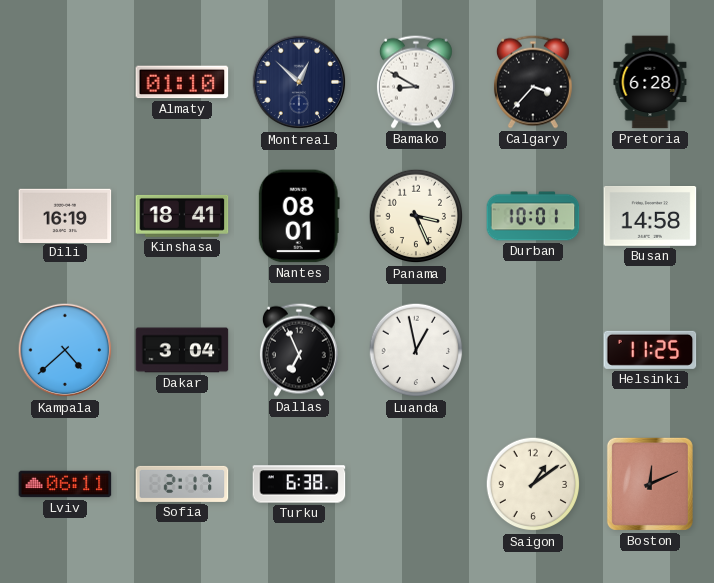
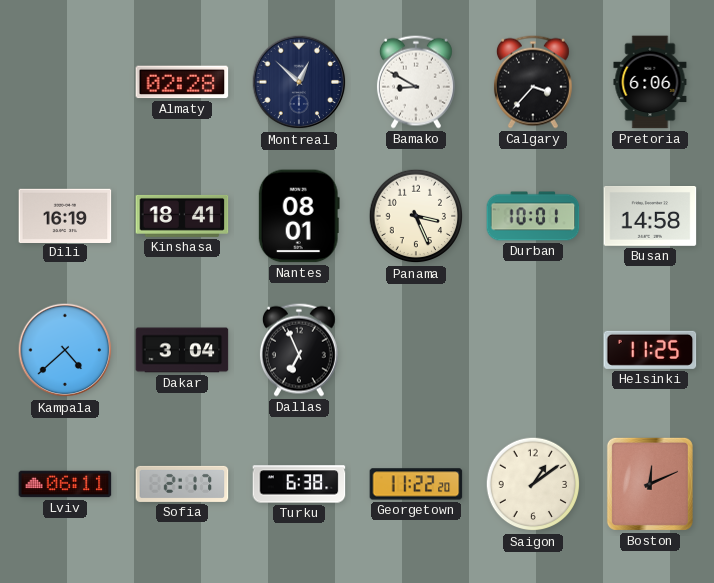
Almaty: 01:10 -> 02:28
Pretoria: 6:28 -> 6:06
Luanda: 12:58 -> none
Georgetown: none -> 11:22
